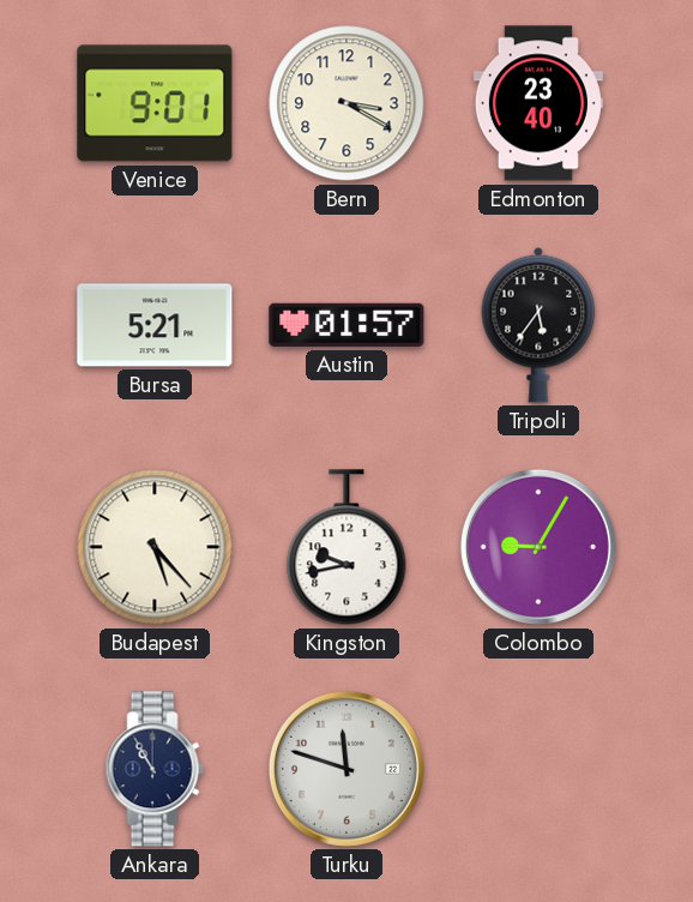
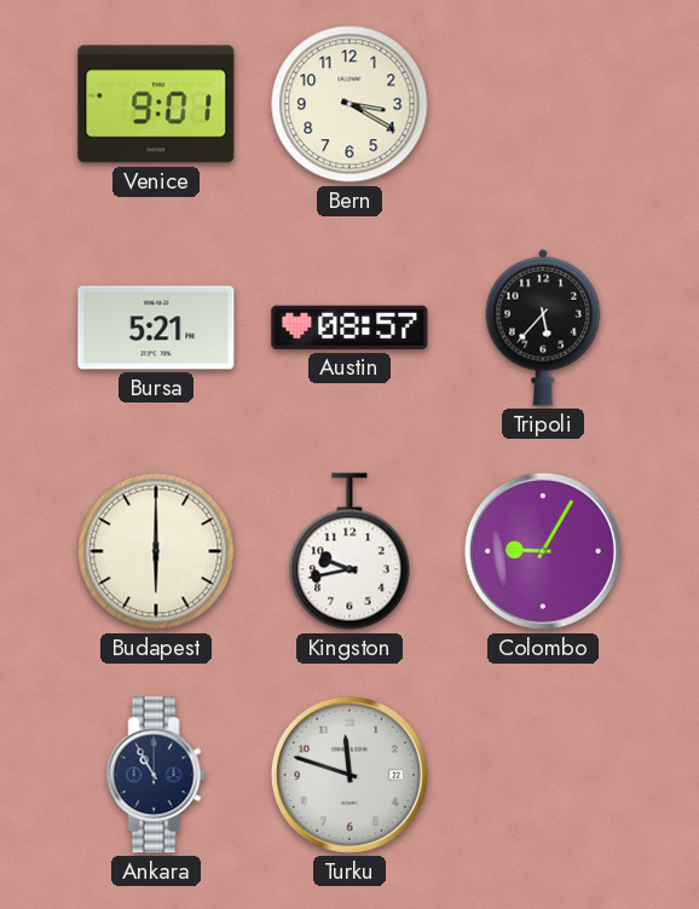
Edmonton: 23:40 -> none
Austin: 01:57 -> 08:57
Tripoli: 5:36 -> 5:37
Budapest: 5:23 -> 6:00
